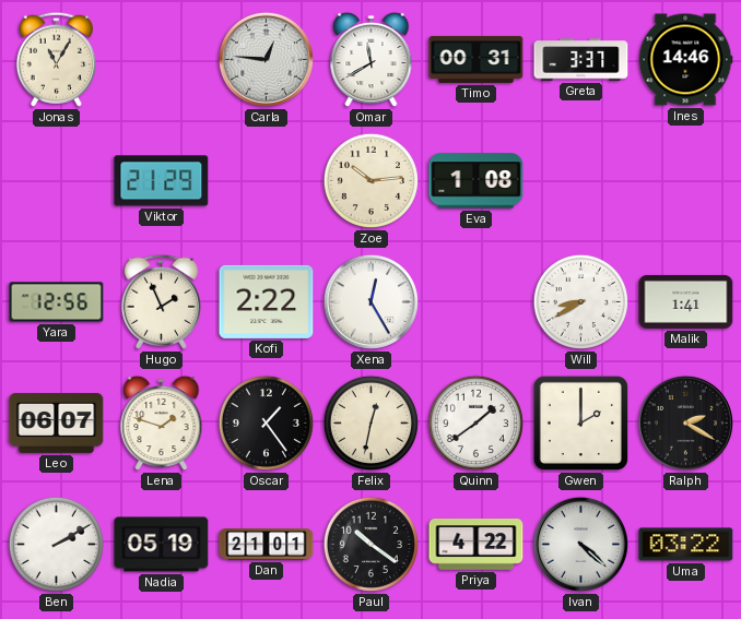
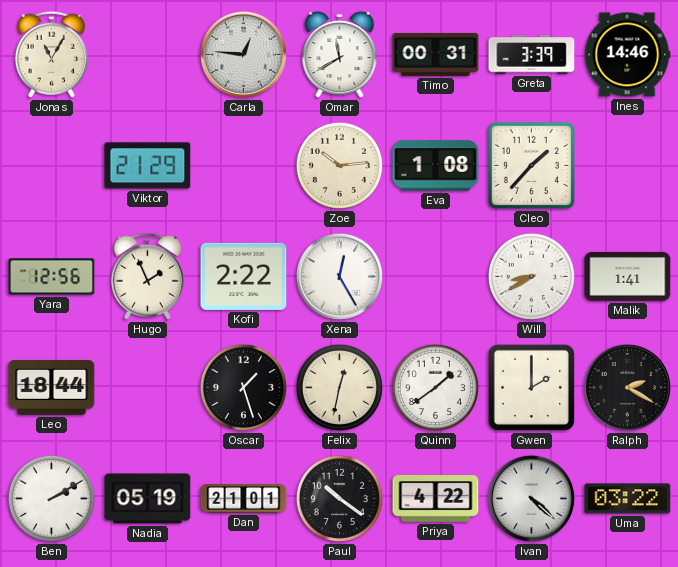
Greta: 3:37 -> 3:39
Cleo: none -> 1:37
Leo: 06:07 -> 18:44
Lena: 1:48 -> none
Oscar: 1:24 -> 1:27
